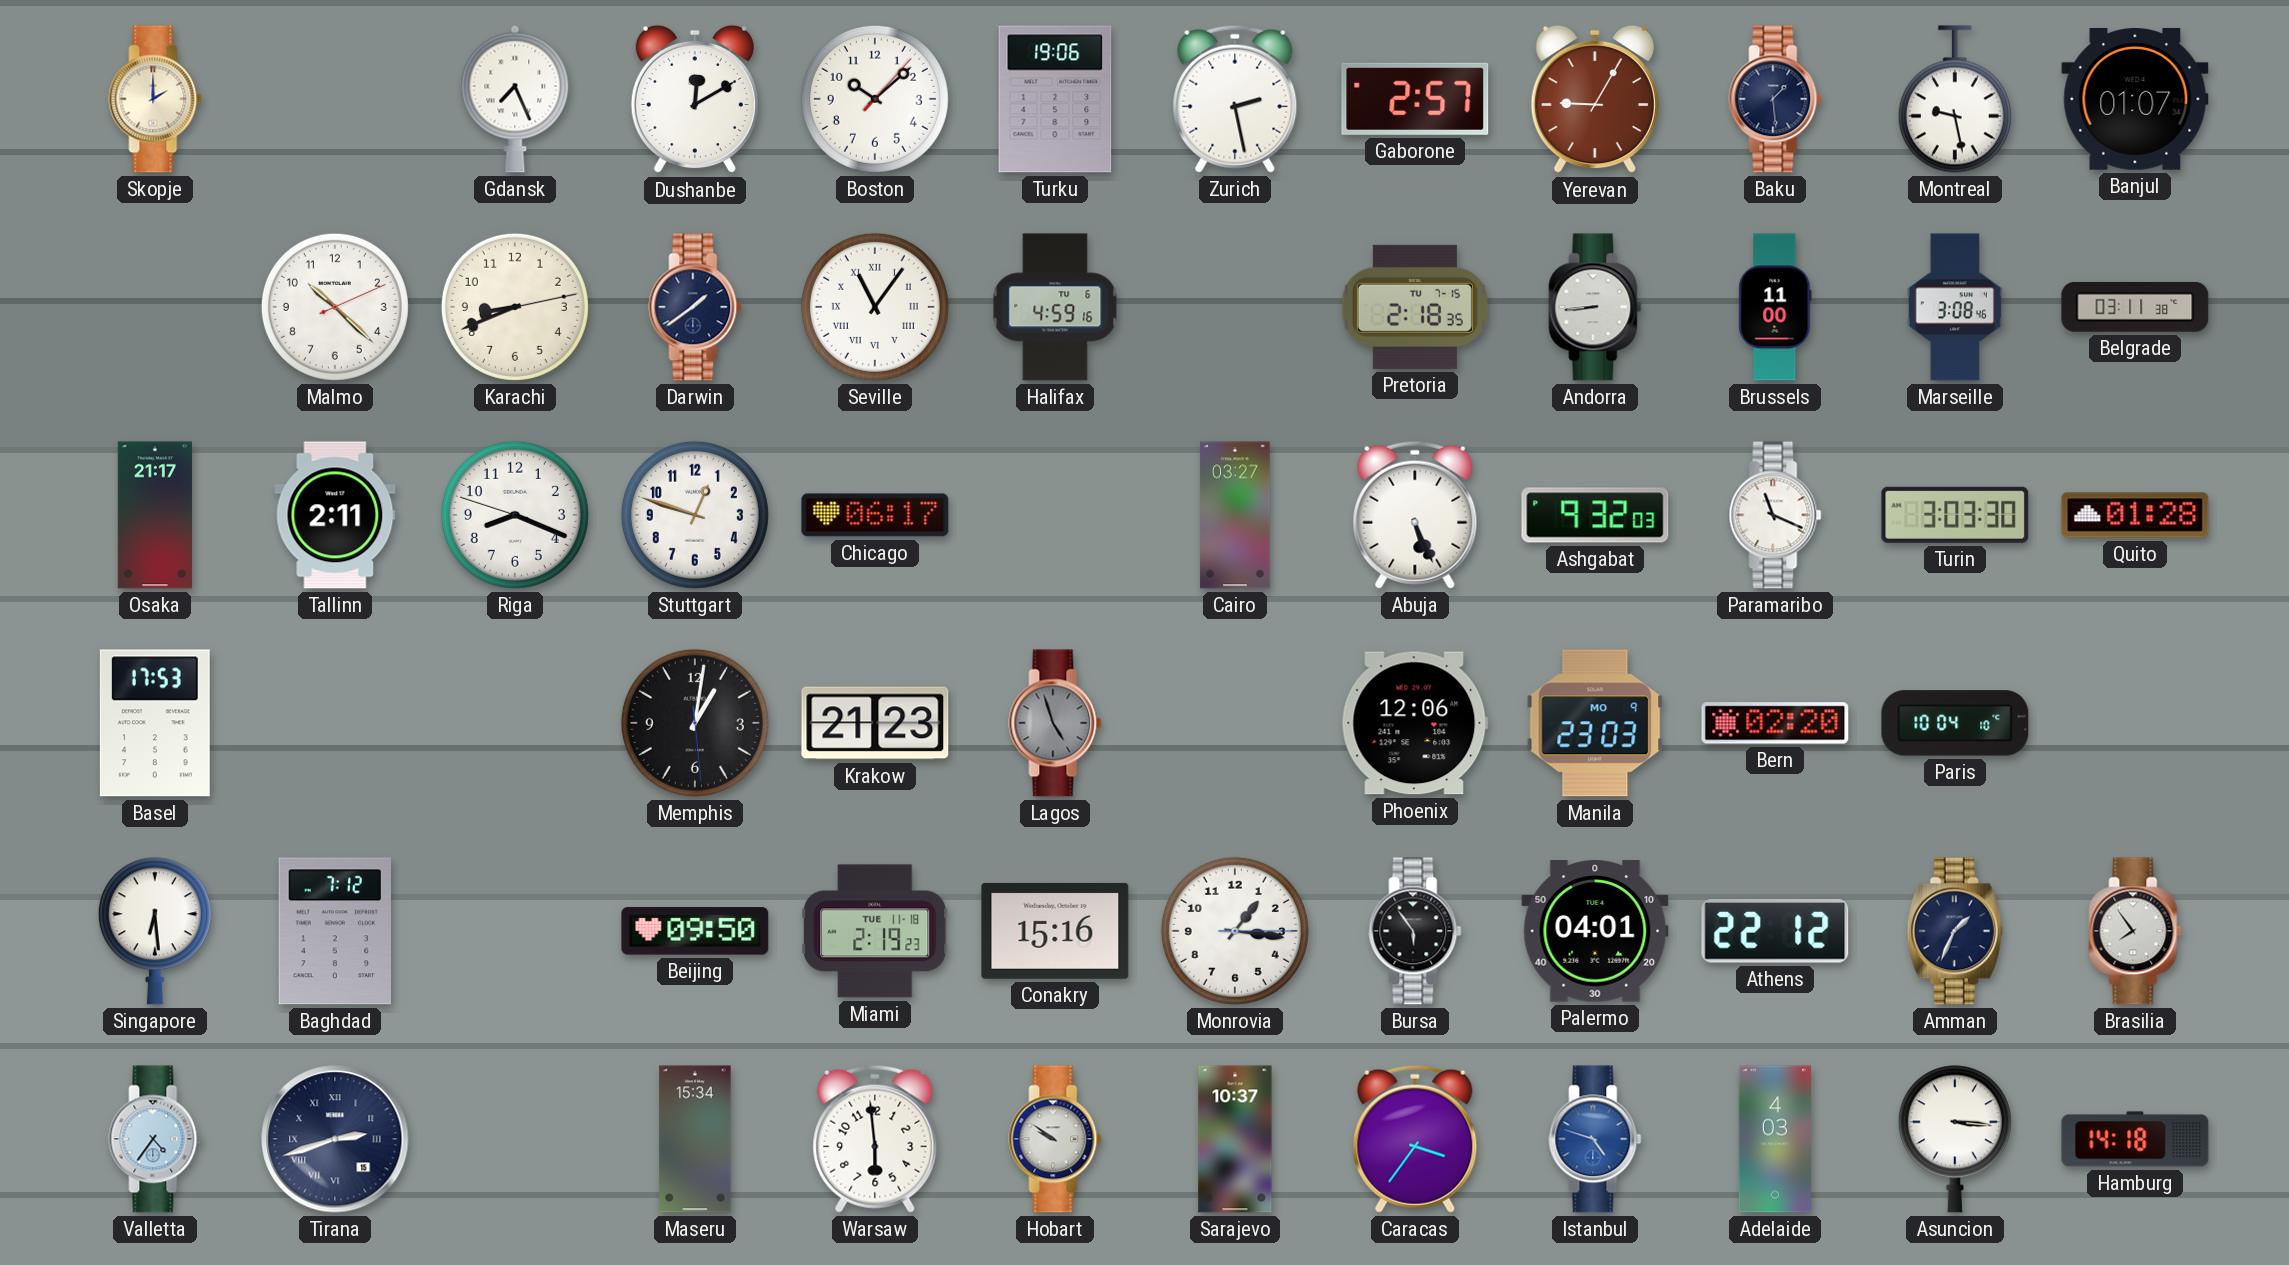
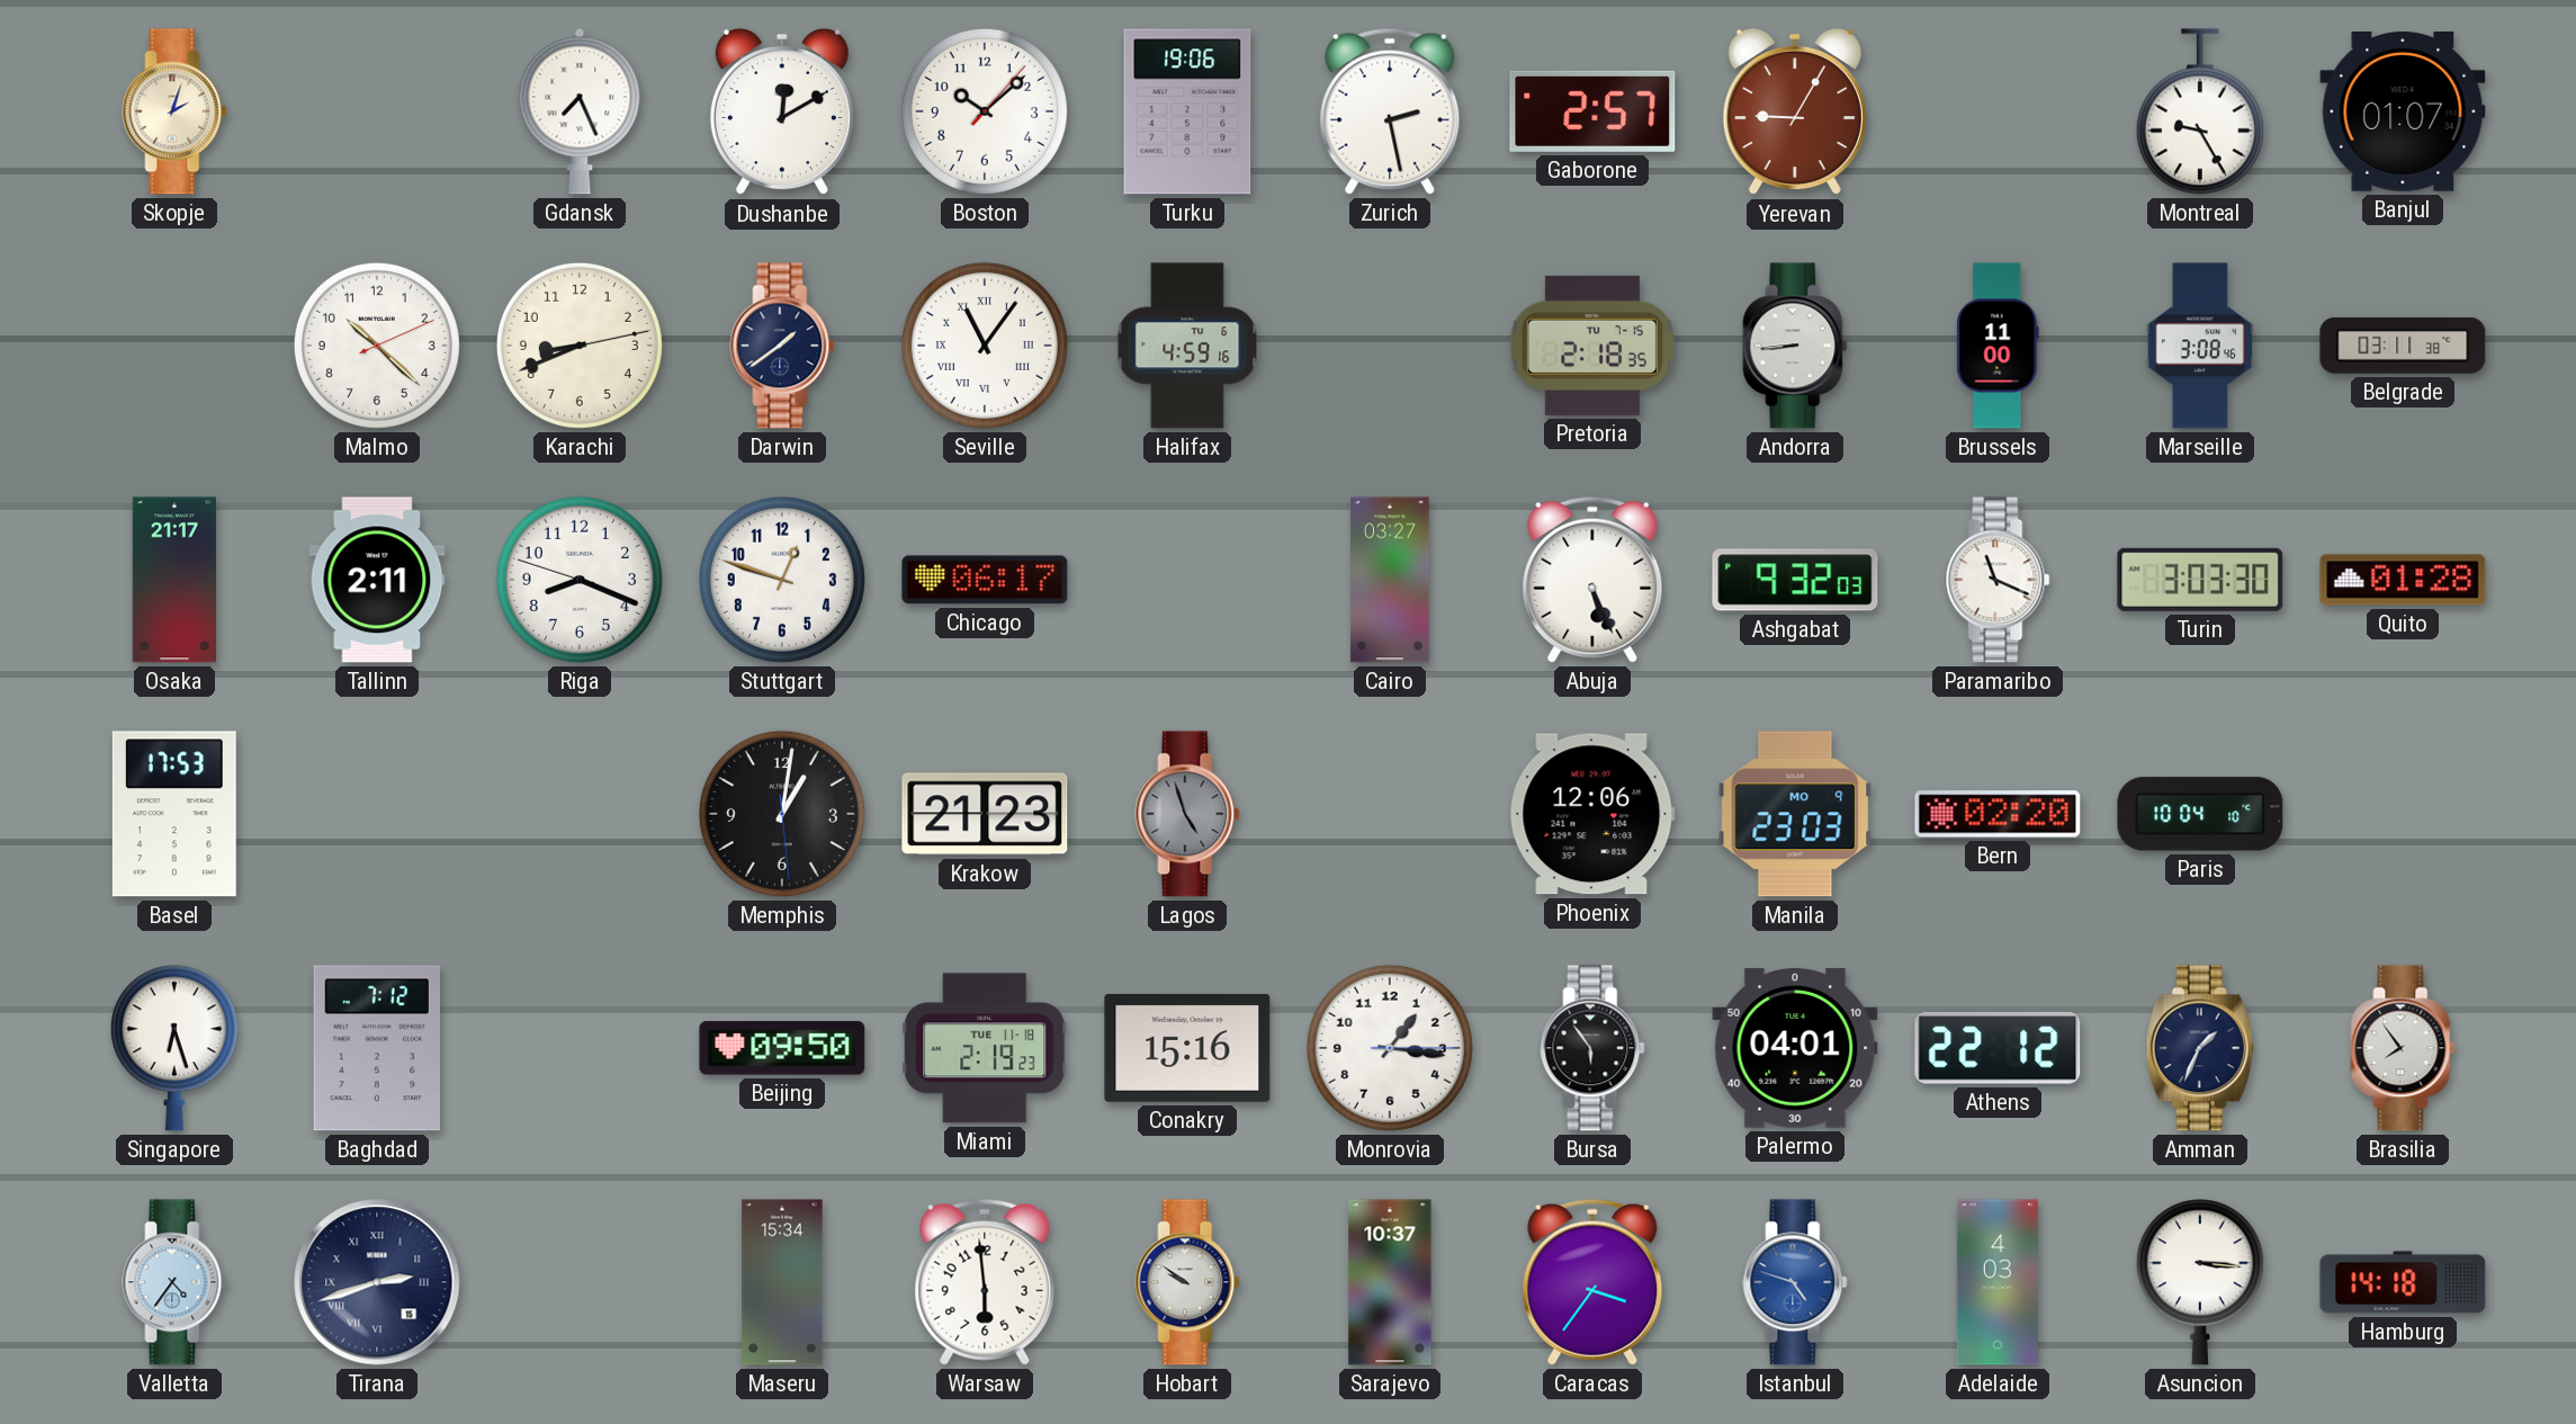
Skopje: 2:00 -> 2:03
Baku: 1:29 -> none
Montreal: 9:28 -> 9:25
Singapore: 6:29 -> 6:27
